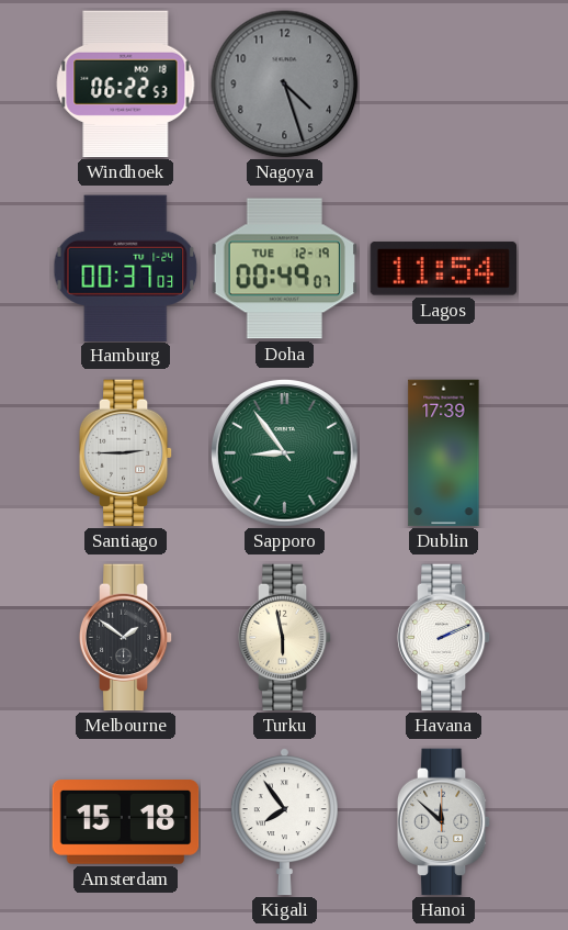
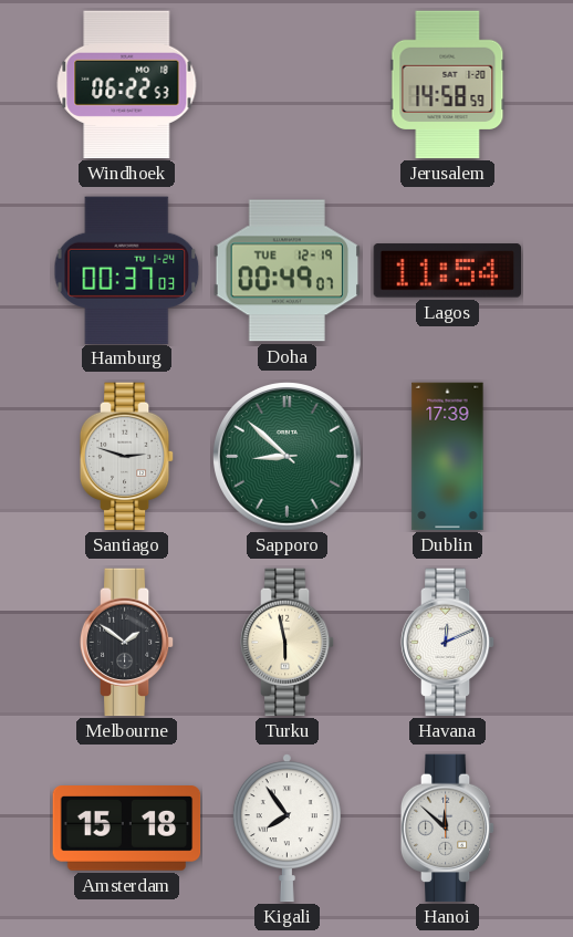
Nagoya: 4:27 -> none
Jerusalem: none -> 14:58
Santiago: 2:45 -> 2:48
Sapporo: 8:54 -> 8:52
Havana: 2:11 -> 12:11
